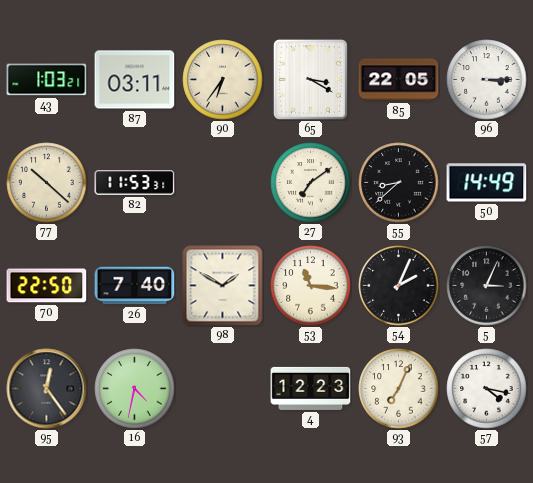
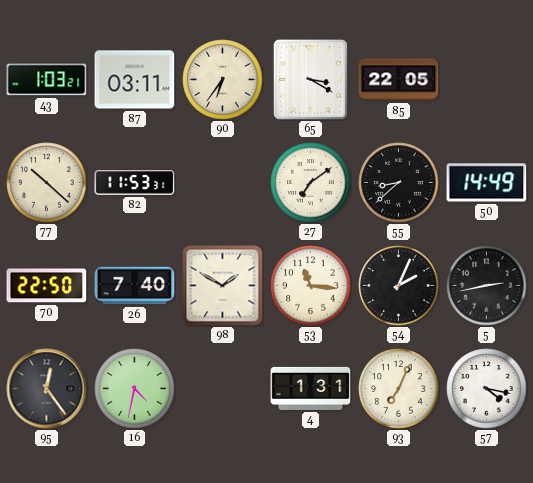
96: 3:15 -> none
5: 3:04 -> 2:43
4: 12:23 -> 1:31
